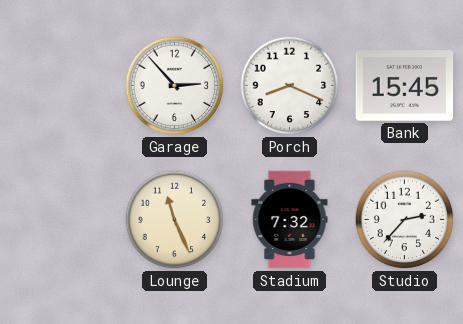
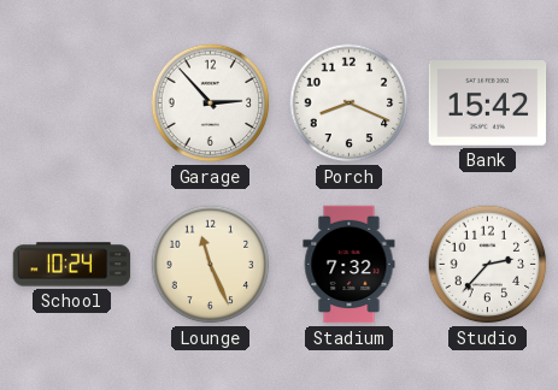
Bank: 15:45 -> 15:42
School: none -> 10:24
